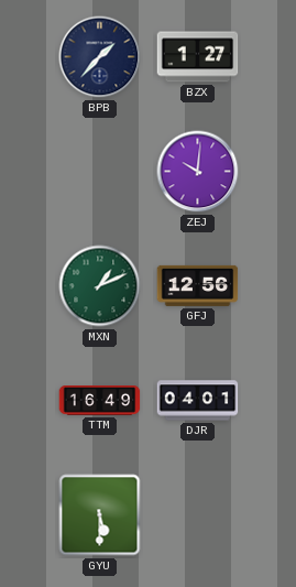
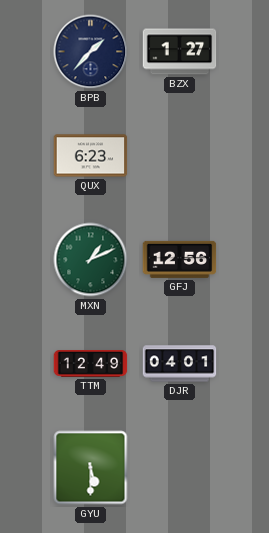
QUX: none -> 6:23
ZEJ: 10:01 -> none
TTM: 16:49 -> 12:49
